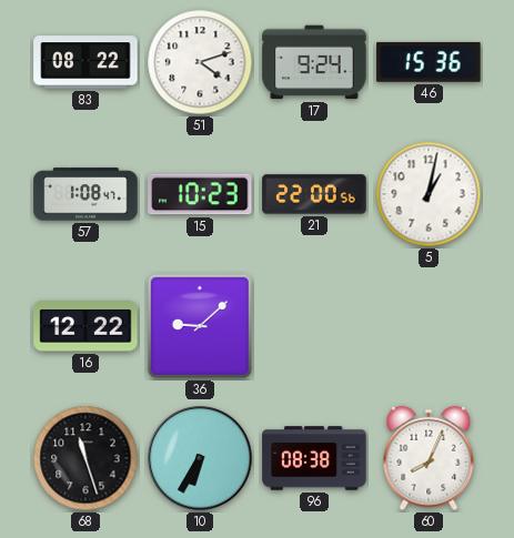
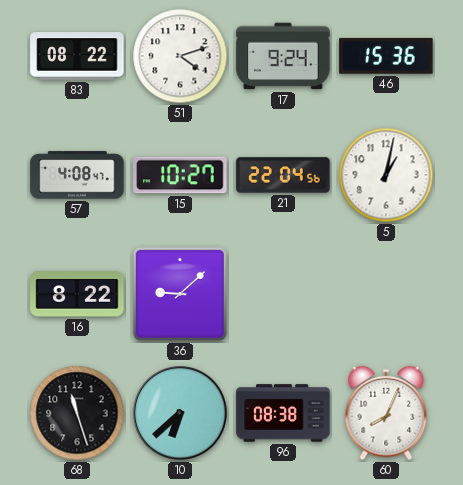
57: 1:08 -> 4:08
15: 10:23 -> 10:27
21: 22:00 -> 22:04
16: 12:22 -> 8:22
10: 6:35 -> 6:38
